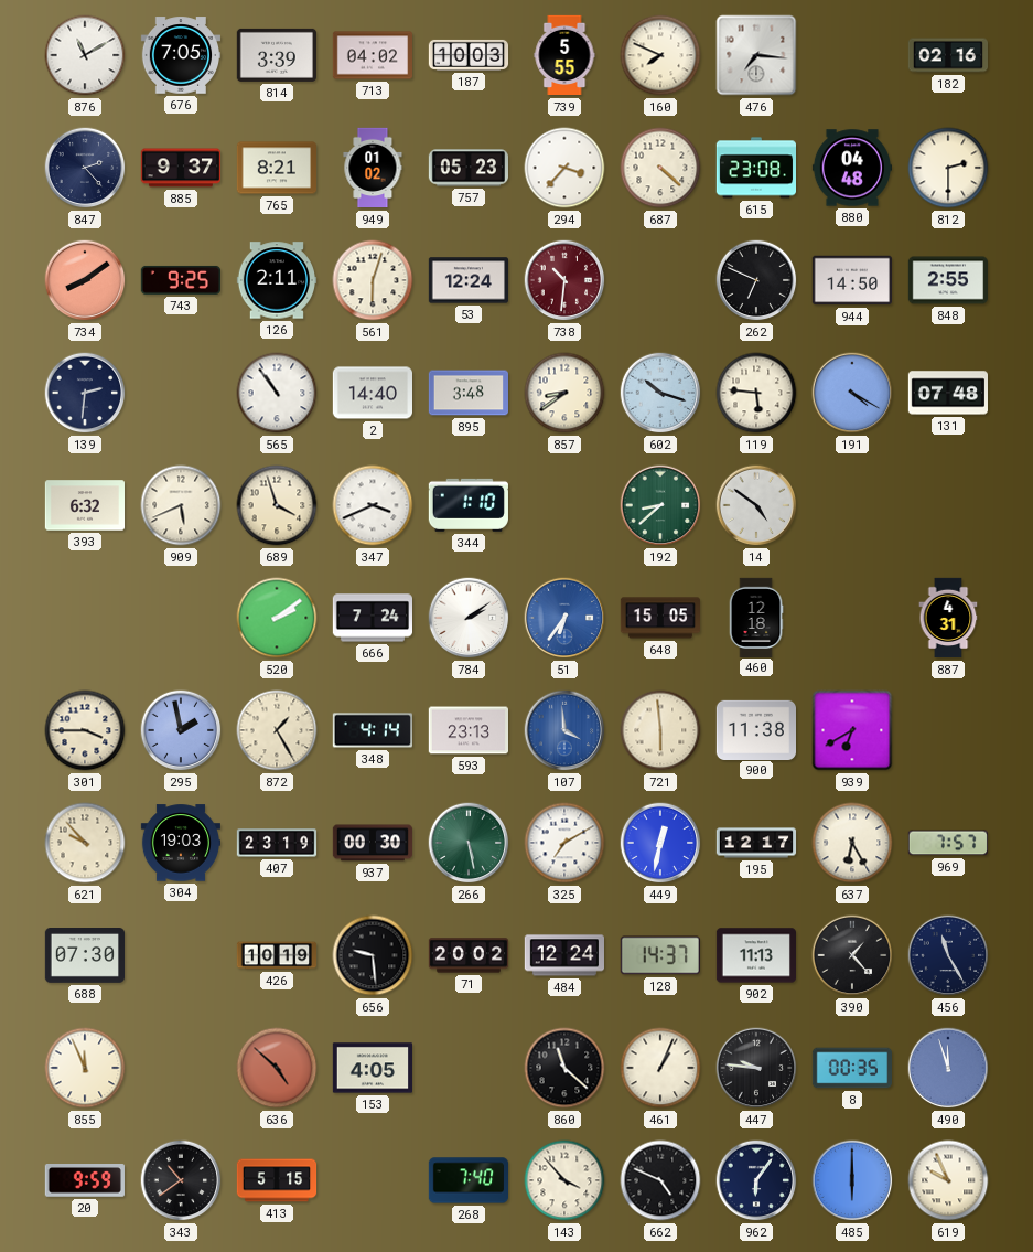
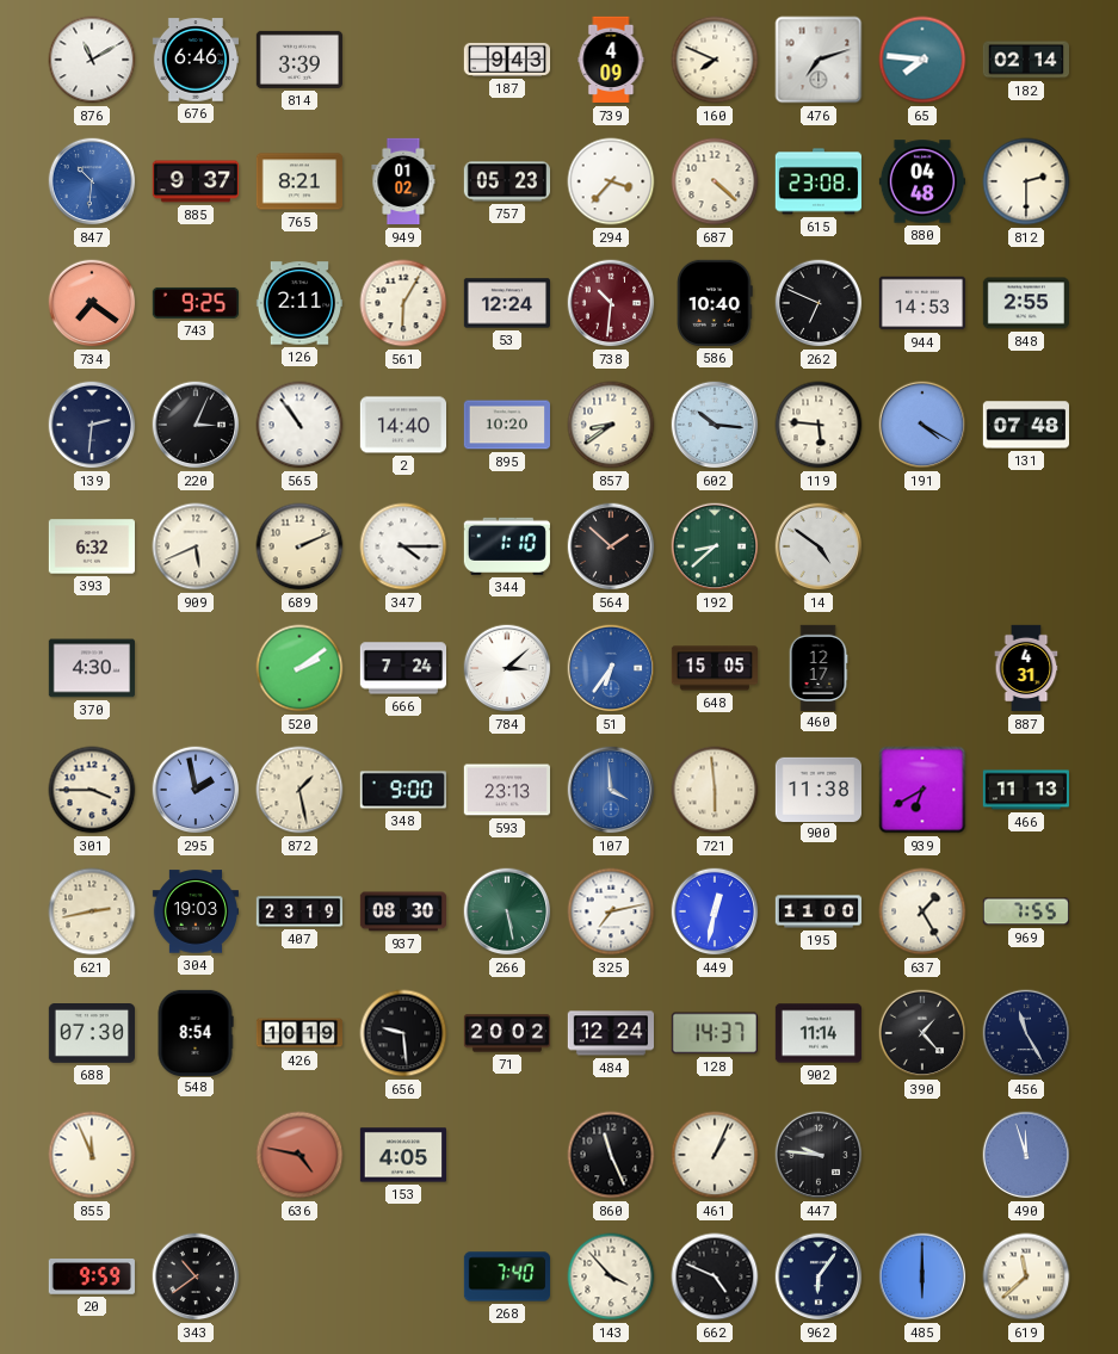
676: 7:05 -> 6:46
713: 04:02 -> none
187: 10:03 -> 9:43
739: 5:55 -> 4:09
476: 7:16 -> 7:12
65: none -> 7:46
182: 02:16 -> 02:14
847: 2:23 -> 10:31
847 dial: navy -> blue
734: 8:09 -> 7:21
561: 6:03 -> 6:05
586: none -> 10:40
944: 14:50 -> 14:53
220: none -> 3:04
895: 3:48 -> 10:20
602: 10:18 -> 10:16
689: 3:57 -> 2:11
347: 3:41 -> 4:15
564: none -> 1:52
370: none -> 4:30
784: 2:09 -> 3:08
460: 12:18 -> 12:17
872: 1:25 -> 1:28
348: 4:14 -> 9:00
466: none -> 11:13
621: 9:53 -> 2:43
937: 00:30 -> 08:30
325: 7:10 -> 7:13
195: 12:17 -> 11:00
637: 6:25 -> 1:25
969: 7:57 -> 7:55
548: none -> 8:54
902: 11:13 -> 11:14
636: 4:52 -> 4:47
860: 11:22 -> 11:26
8: 00:35 -> none
413: 5:15 -> none
619: 9:56 -> 11:38
